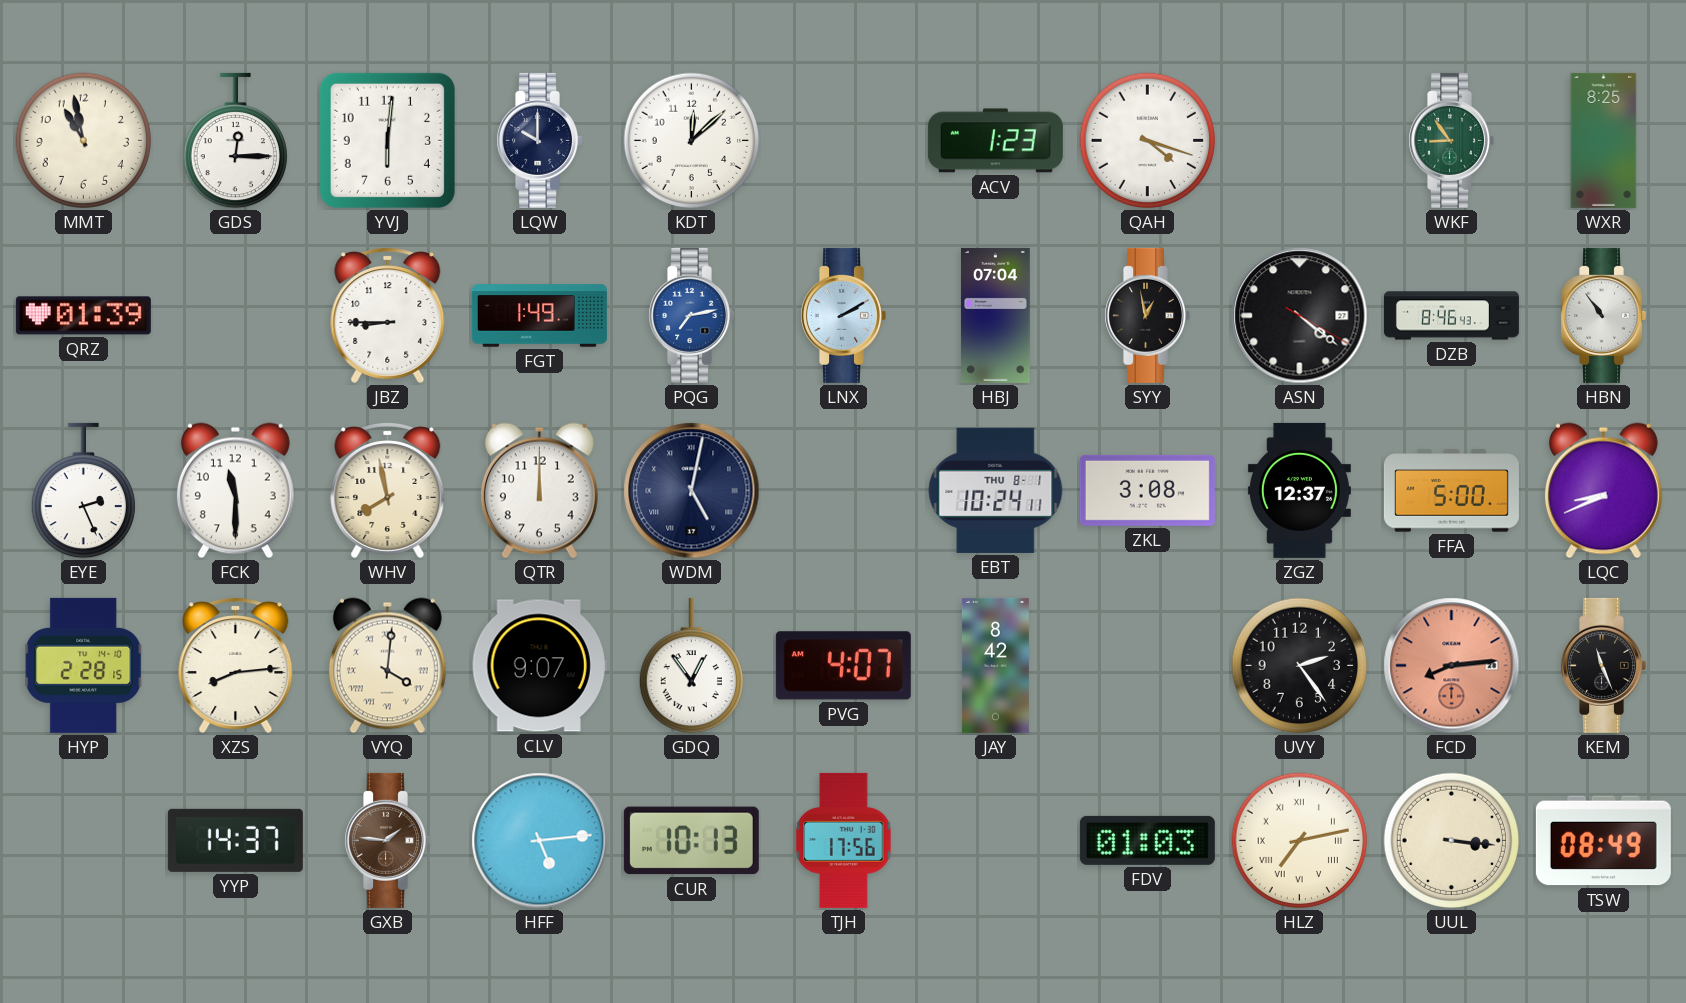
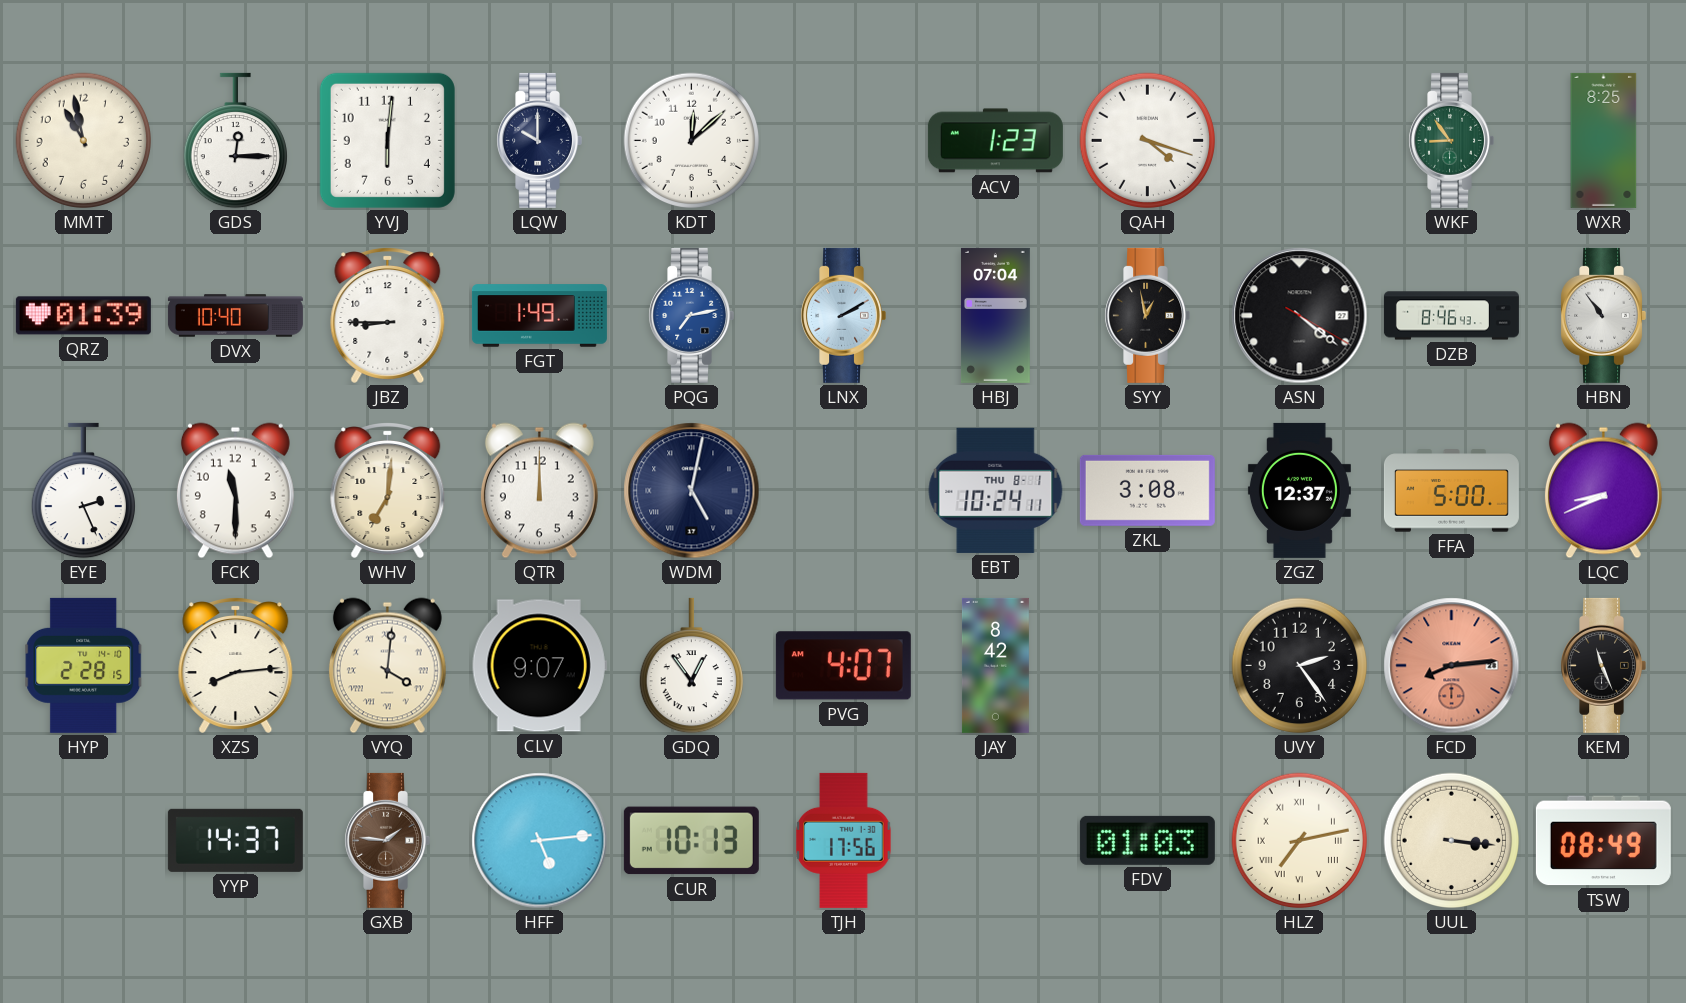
DVX: none -> 10:40
WHV: 7:58 -> 7:01
